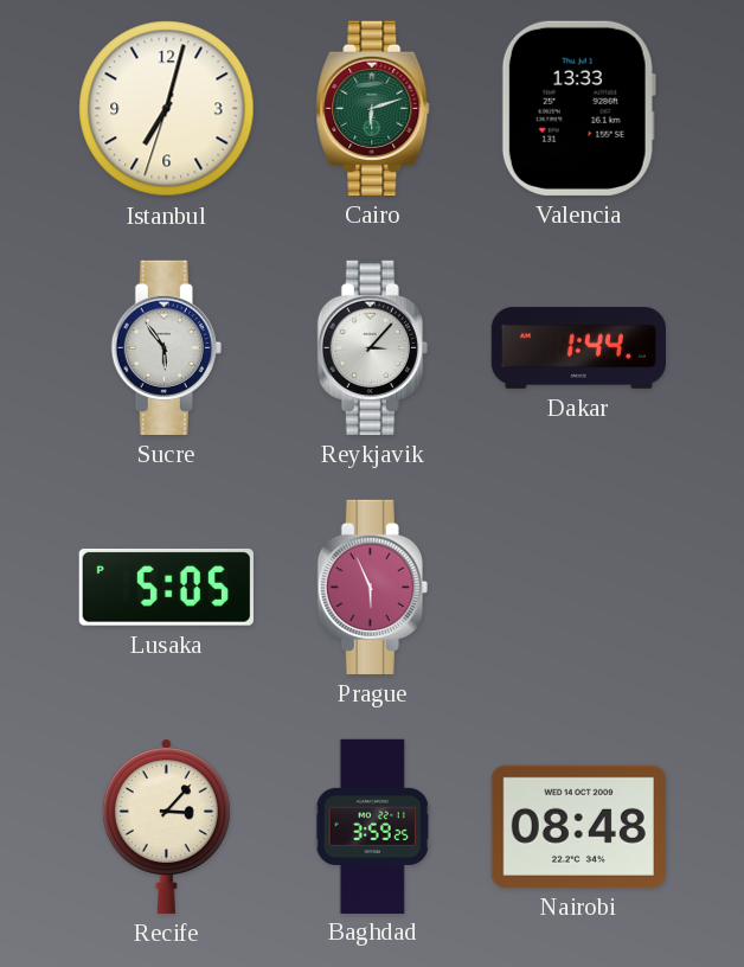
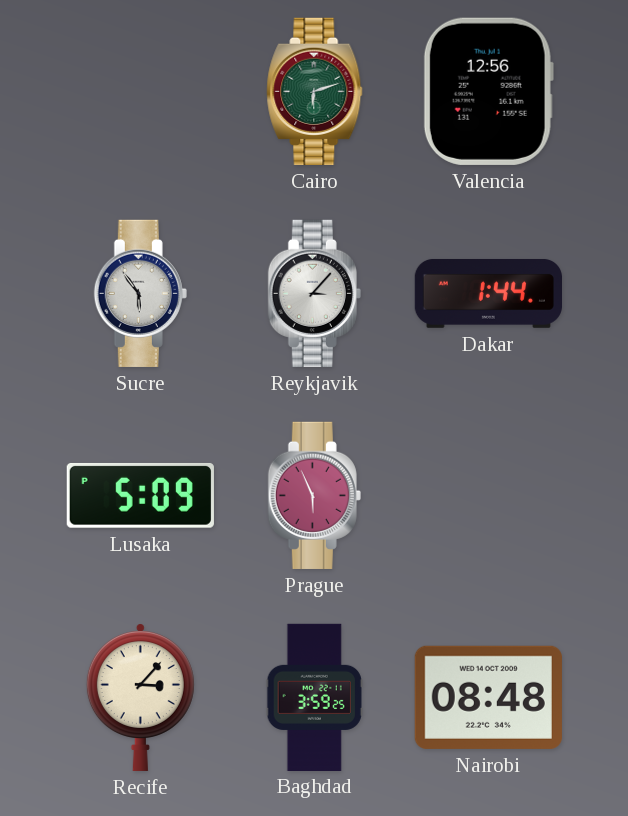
Istanbul: 7:02 -> none
Valencia: 13:33 -> 12:56
Lusaka: 5:05 -> 5:09
